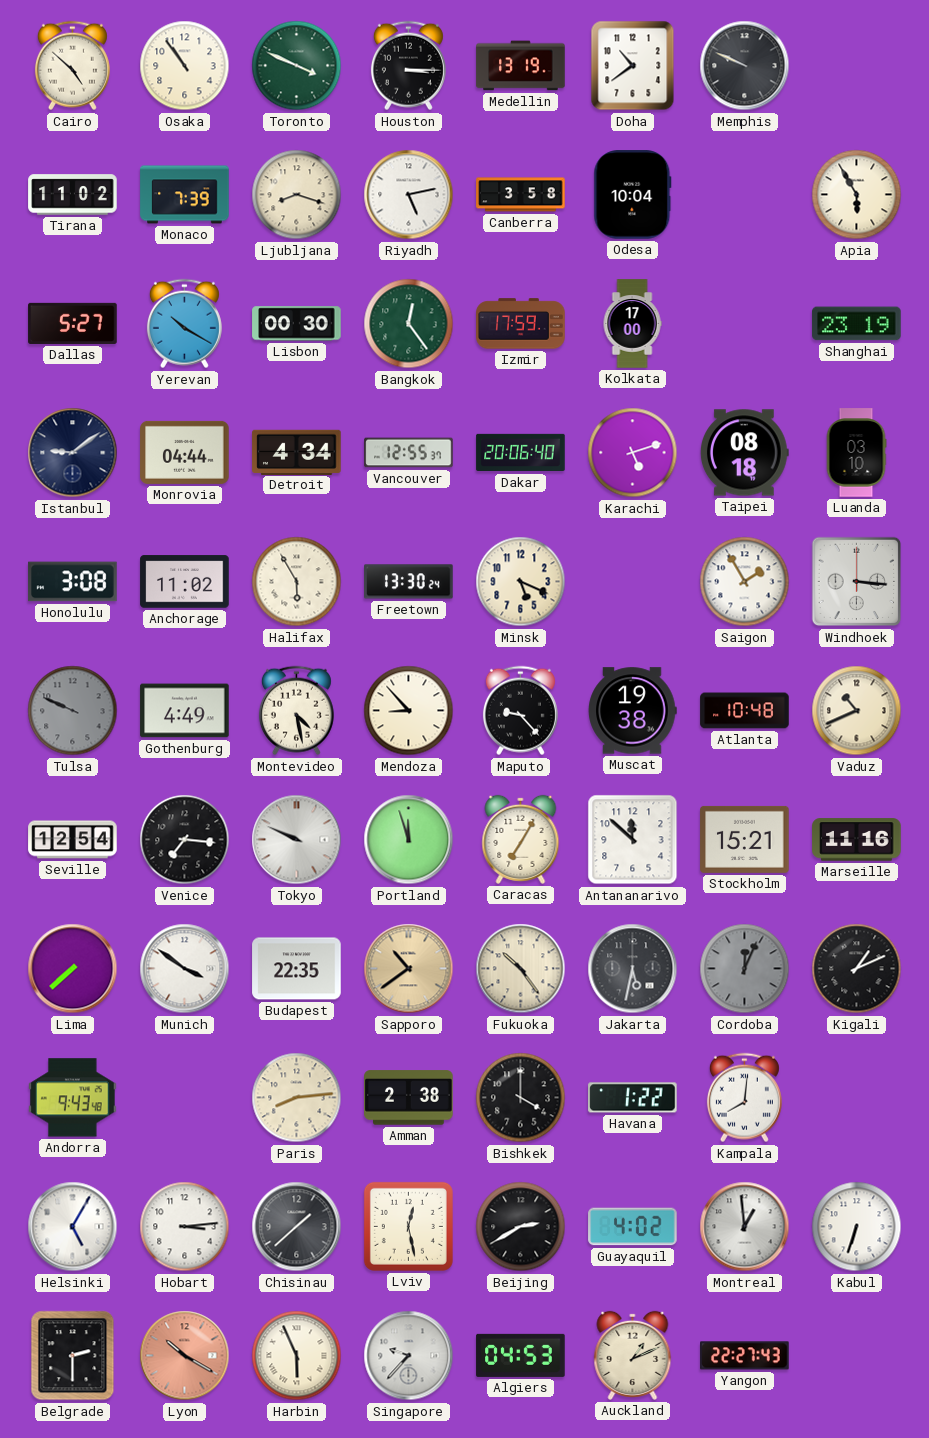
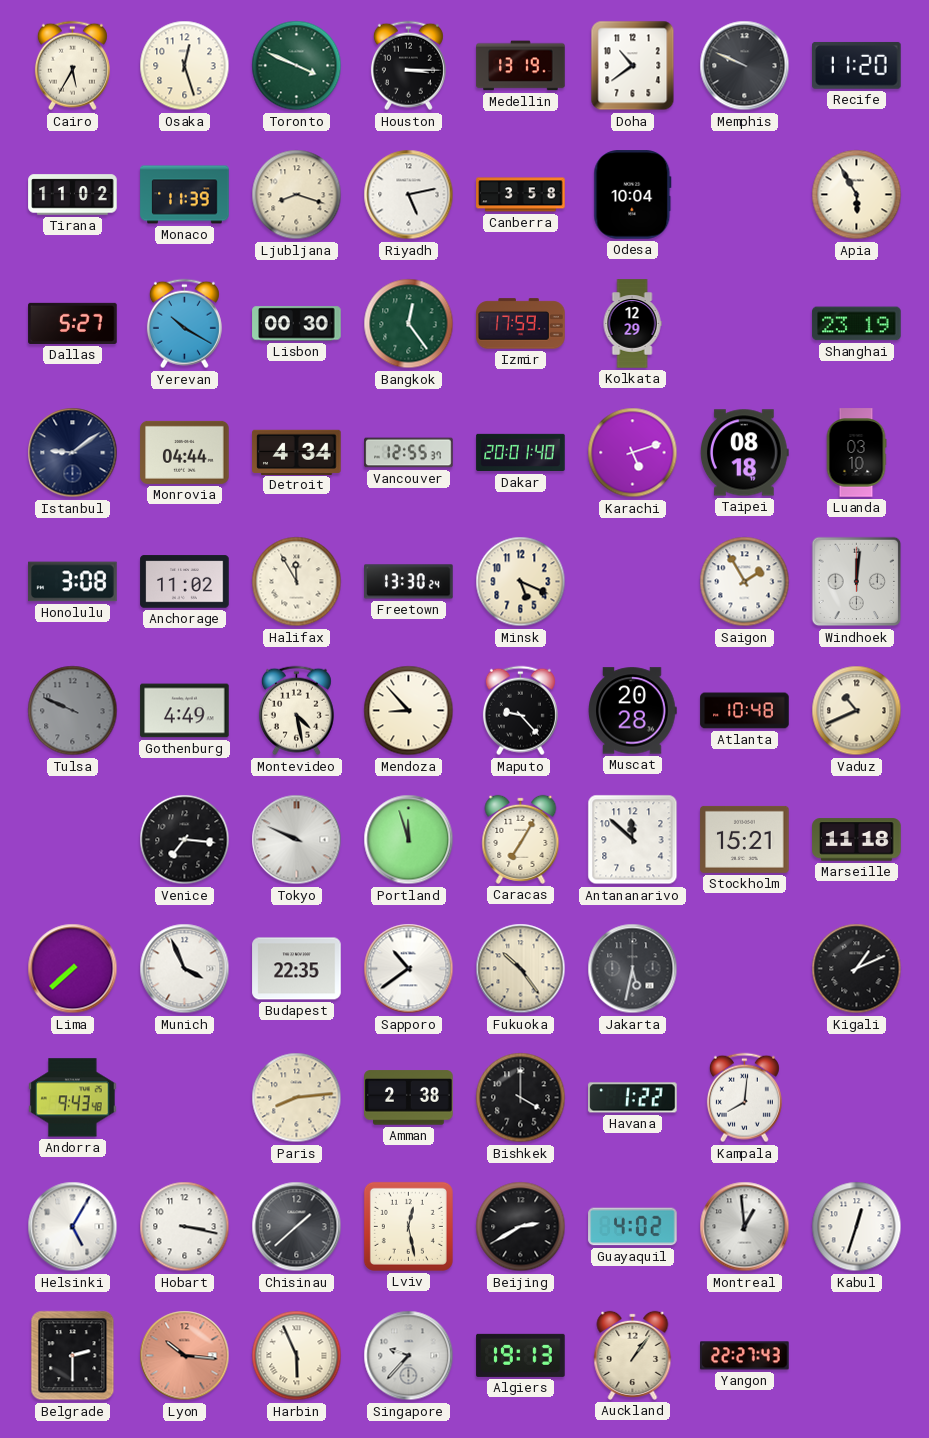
Cairo: 4:52 -> 5:35
Osaka: 10:54 -> 12:27
Recife: none -> 11:20
Monaco: 7:39 -> 11:39
Kolkata: 17:00 -> 12:29
Dakar: 20:06 -> 20:01
Halifax: 5:55 -> 11:55
Windhoek: 3:16 -> 12:01
Muscat: 19:38 -> 20:28
Seville: 12:54 -> none
Marseille: 11:16 -> 11:18
Munich: 3:51 -> 3:56
Sapporo dial: champagne -> white
Cordoba: 12:04 -> none
Hobart: 3:14 -> 3:17
Kabul: 6:33 -> 12:33
Lyon: 10:20 -> 10:16
Algiers: 04:53 -> 19:13
Auckland: 1:11 -> 1:06
